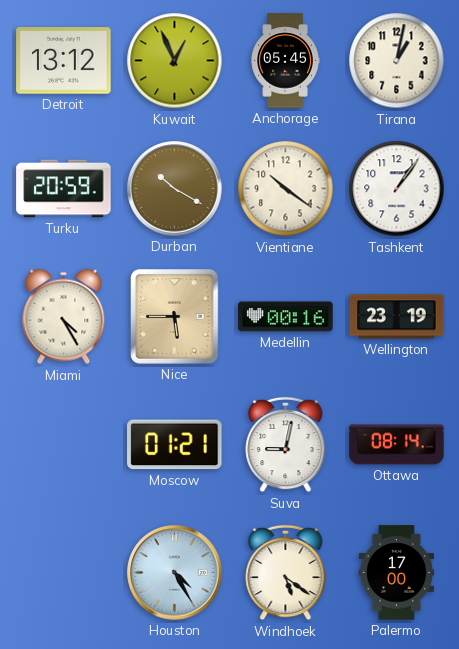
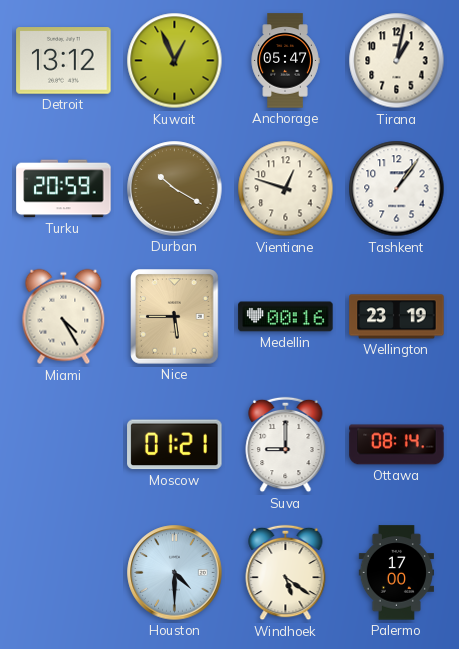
Anchorage: 05:45 -> 05:47
Vientiane: 10:21 -> 12:48
Suva: 9:02 -> 9:00
Houston: 4:25 -> 4:30
